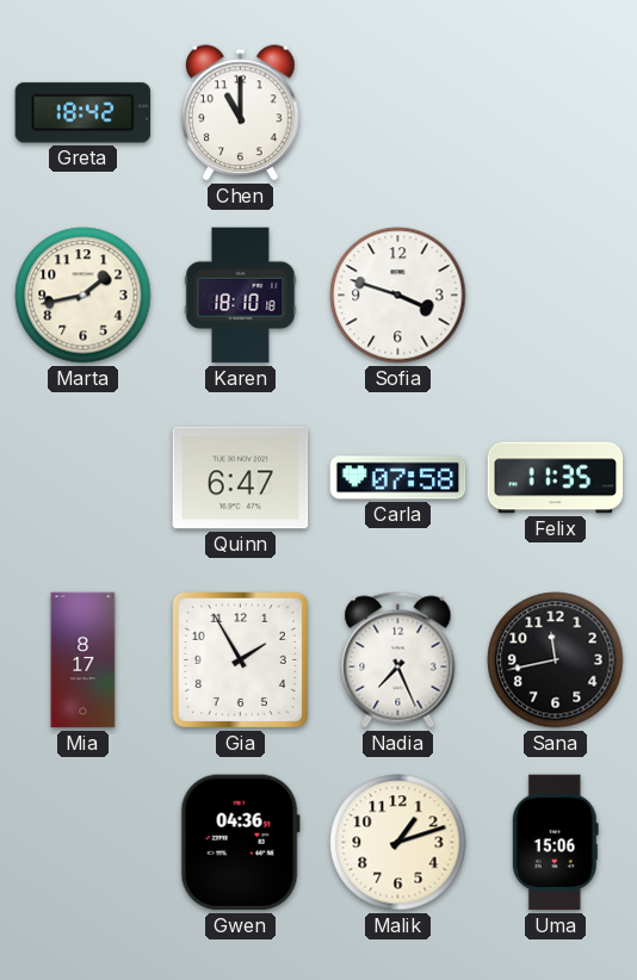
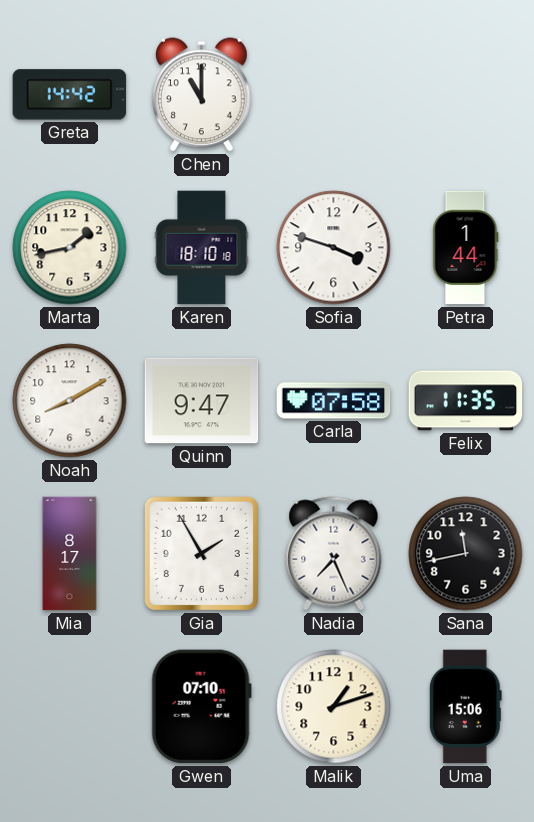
Greta: 18:42 -> 14:42
Petra: none -> 1:44
Noah: none -> 8:10
Quinn: 6:47 -> 9:47
Gwen: 04:36 -> 07:10
